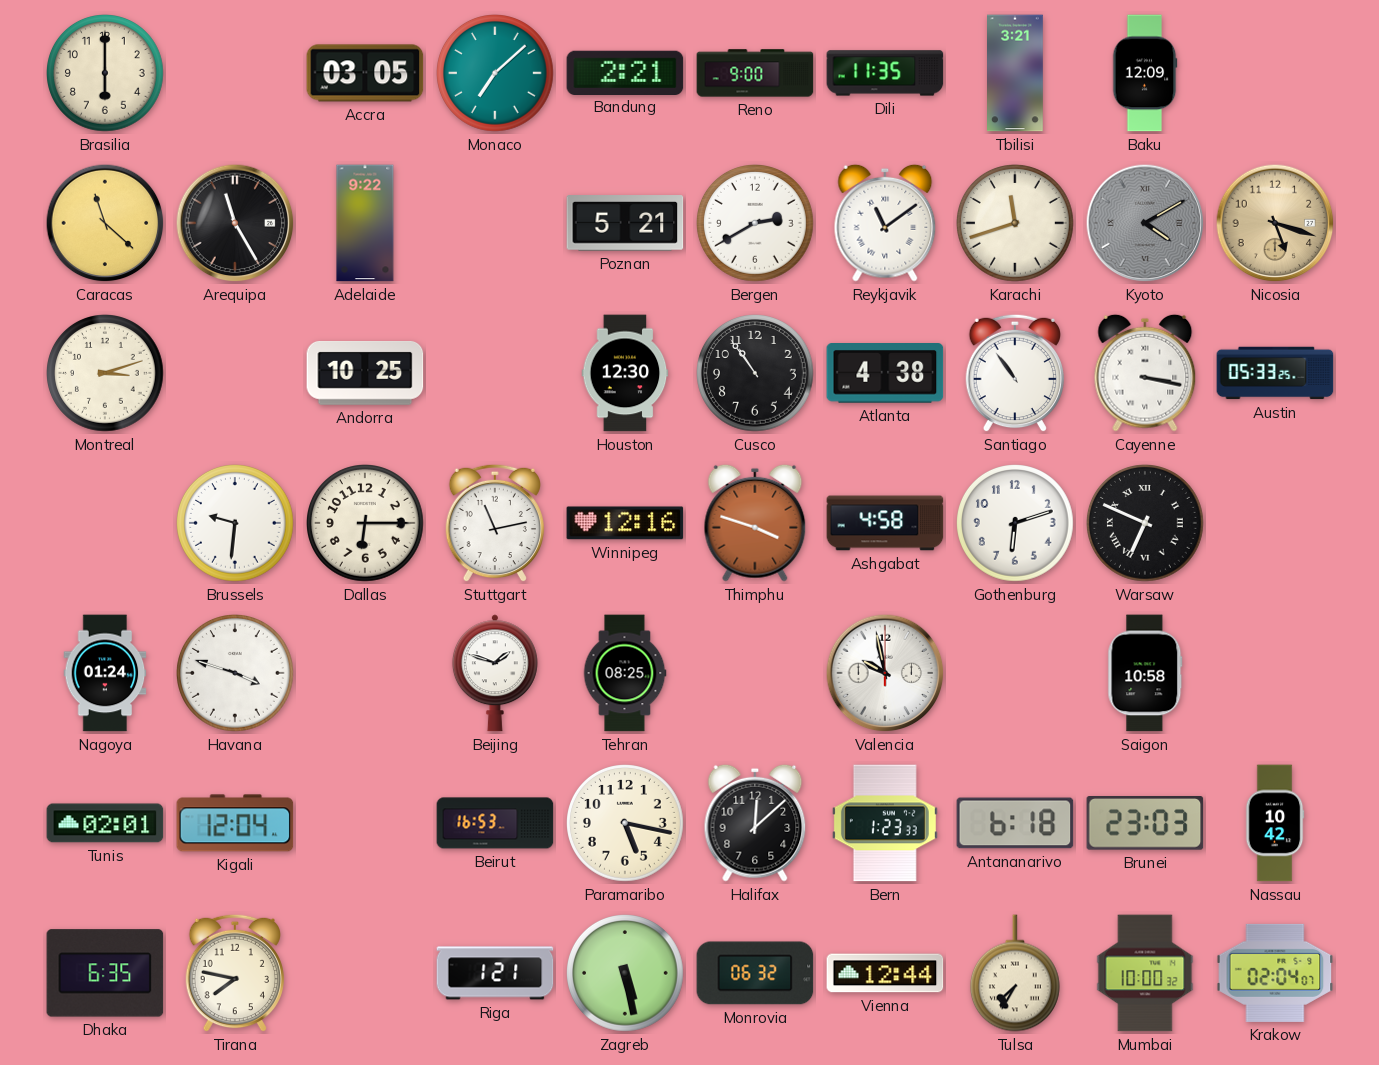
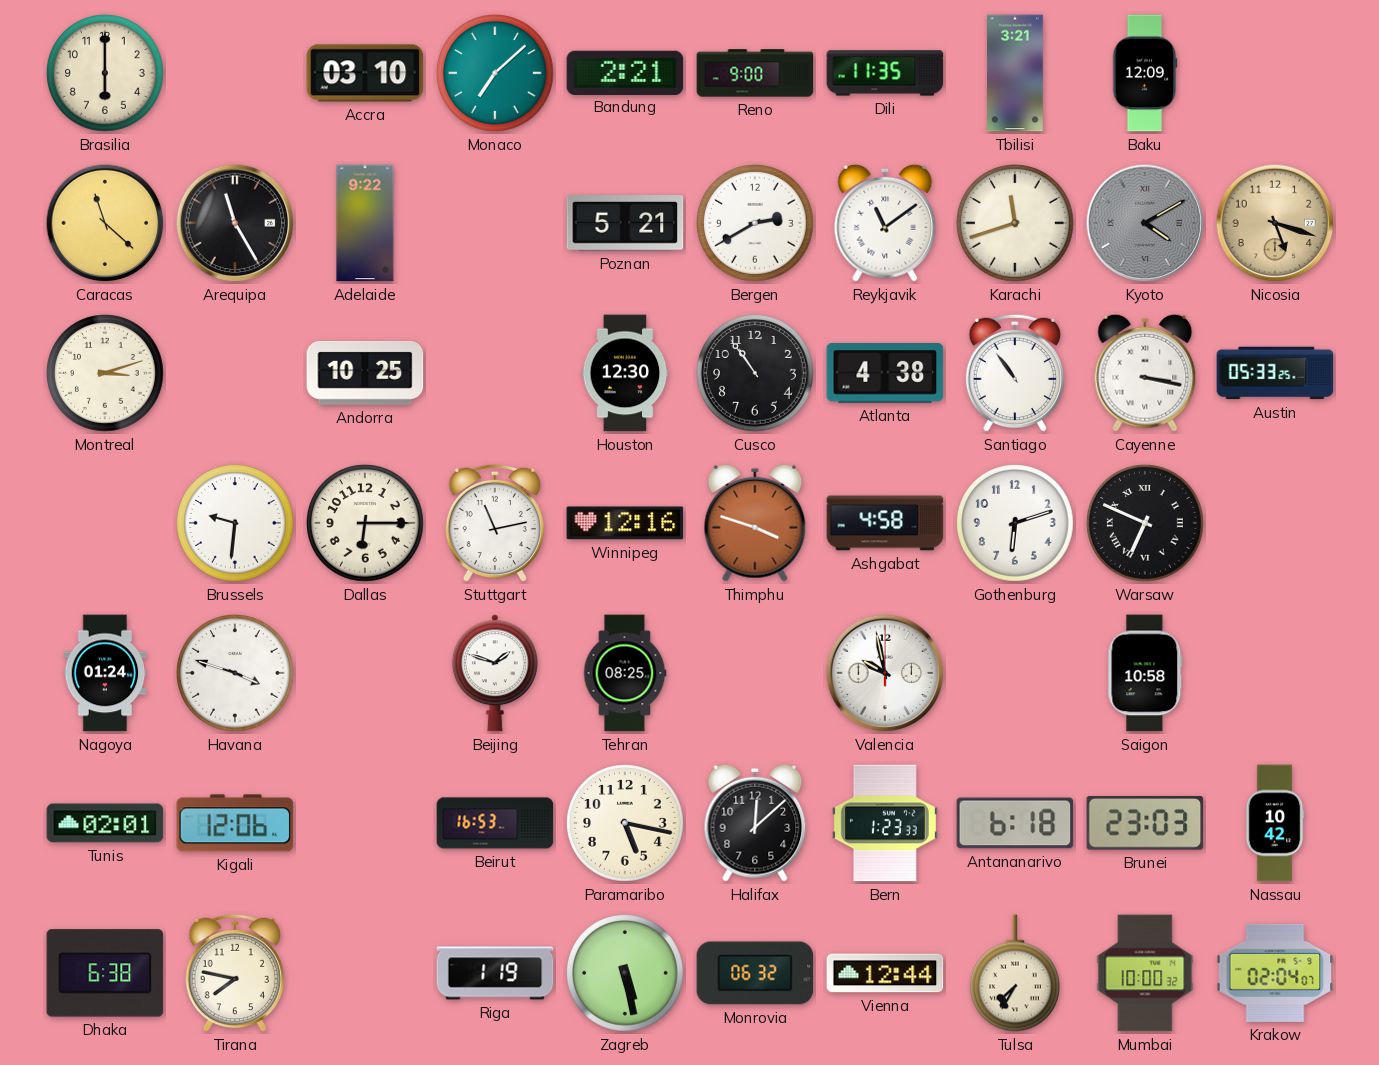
Accra: 03:05 -> 03:10
Kigali: 12:04 -> 12:06
Dhaka: 6:35 -> 6:38
Riga: 1:21 -> 1:19
